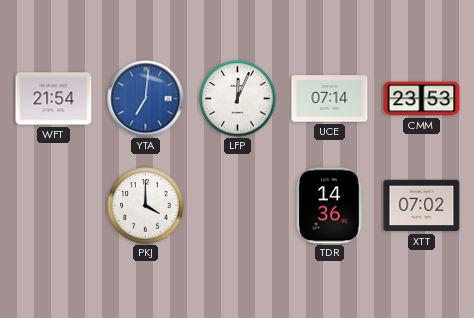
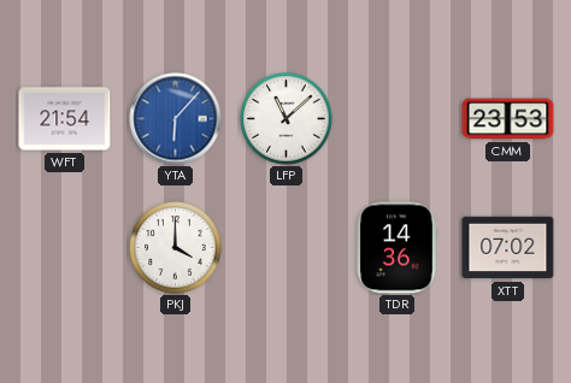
YTA: 7:01 -> 6:07
LFP: 12:04 -> 11:08
UCE: 07:14 -> none
